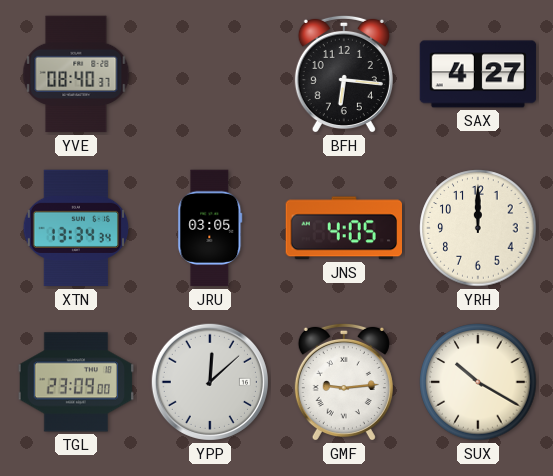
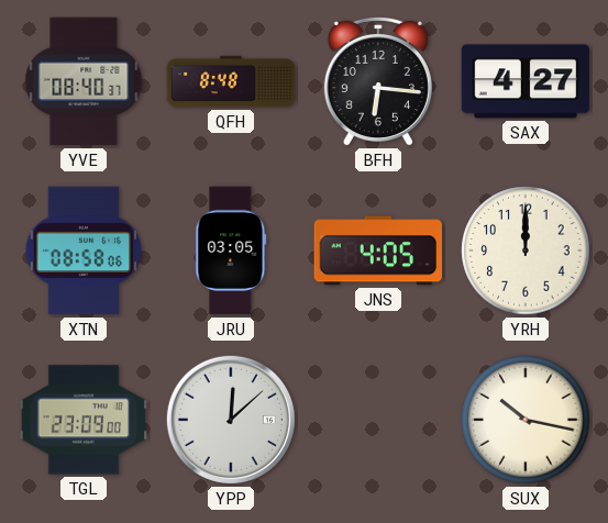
QFH: none -> 8:48
XTN: 13:34 -> 08:58
GMF: 9:14 -> none
SUX: 10:20 -> 10:17
